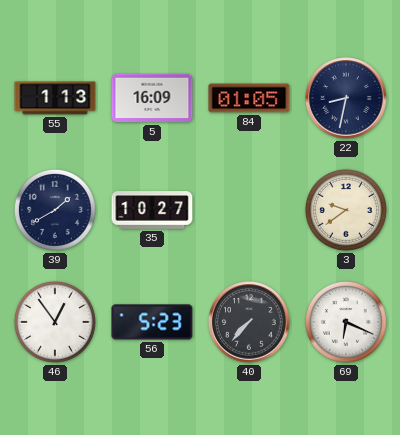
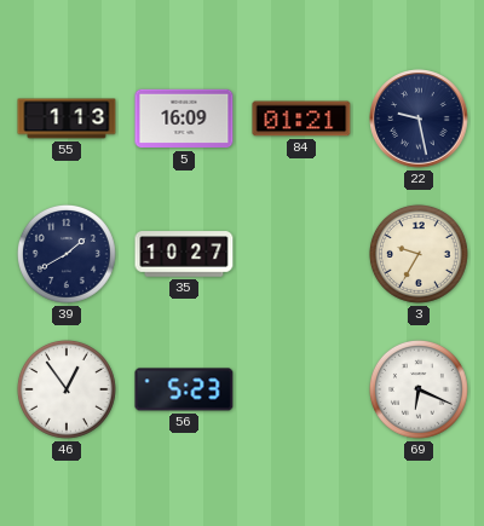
84: 01:05 -> 01:21
22: 8:32 -> 9:28
3: 9:39 -> 9:35
40: 7:37 -> none
